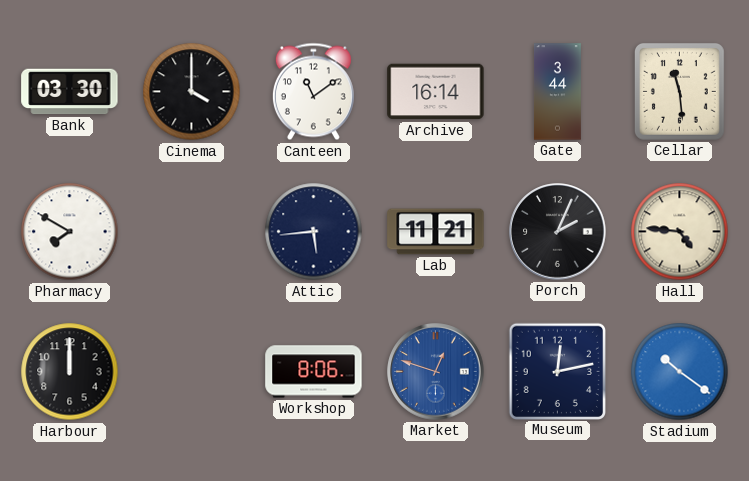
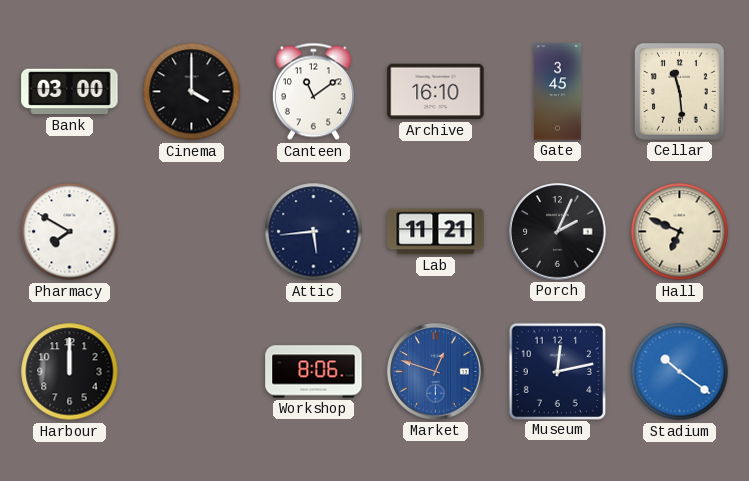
Bank: 03:30 -> 03:00
Archive: 16:14 -> 16:10
Gate: 3:44 -> 3:45
Hall: 4:46 -> 6:49
